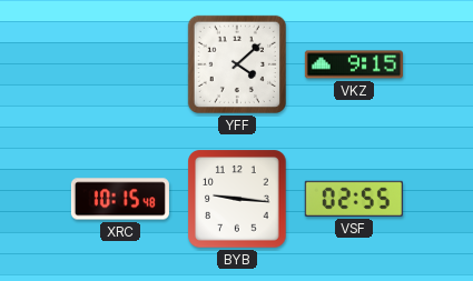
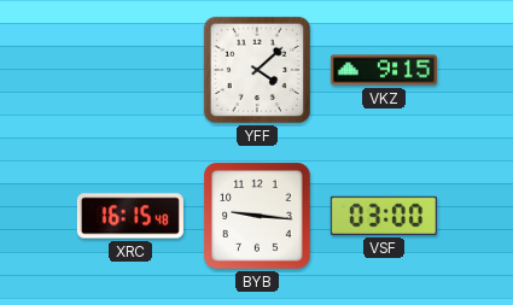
XRC: 10:15 -> 16:15
VSF: 02:55 -> 03:00
